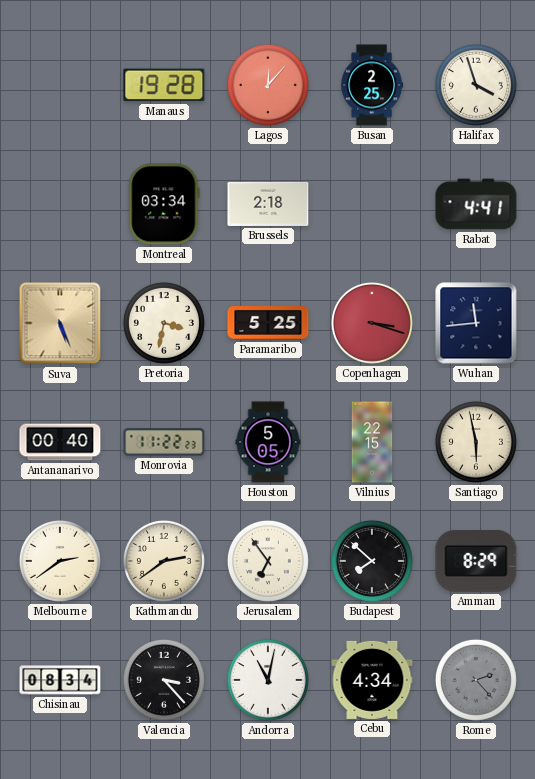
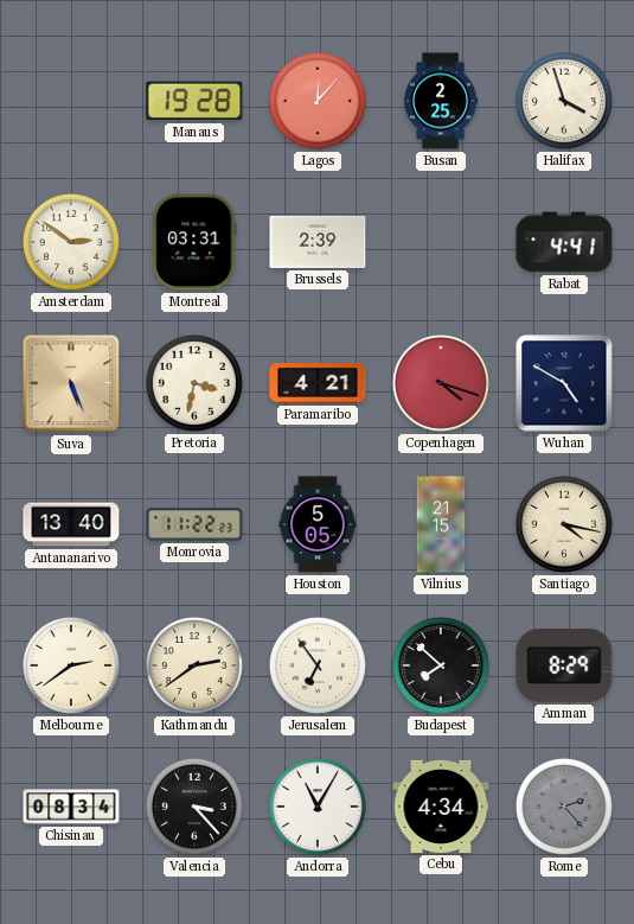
Amsterdam: none -> 2:51
Montreal: 03:34 -> 03:31
Brussels: 2:18 -> 2:39
Paramaribo: 5:25 -> 4:21
Copenhagen: 3:18 -> 4:18
Wuhan: 11:44 -> 4:50
Antananarivo: 00:40 -> 13:40
Vilnius: 22:15 -> 21:15
Santiago: 5:58 -> 4:17
Andorra: 11:02 -> 11:05
